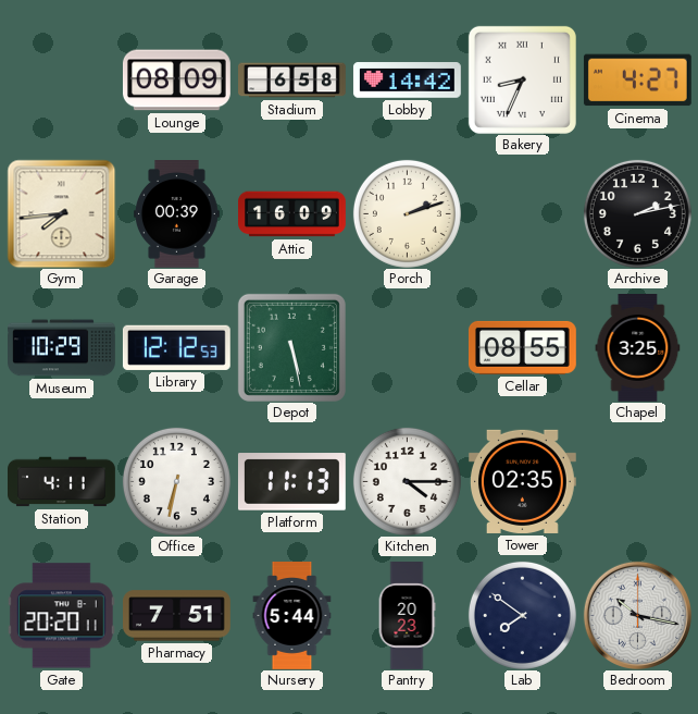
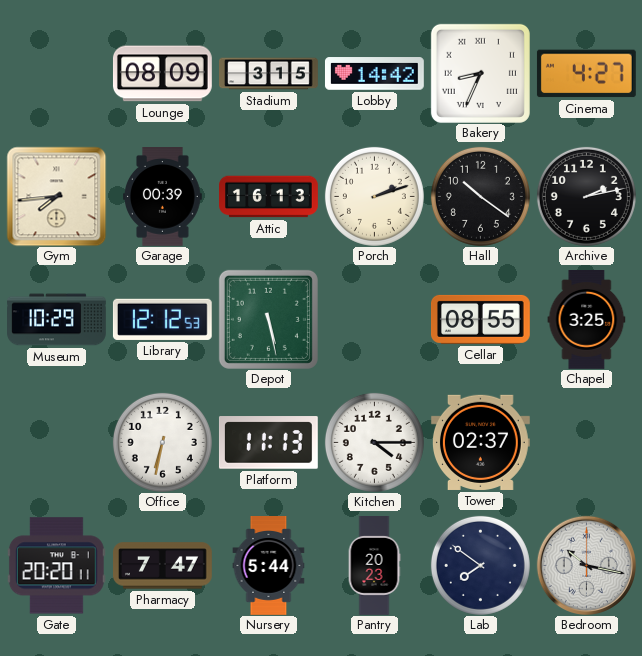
Stadium: 6:58 -> 3:15
Attic: 16:09 -> 16:13
Hall: none -> 10:21
Station: 4:11 -> none
Tower: 02:35 -> 02:37
Pharmacy: 7:51 -> 7:47
